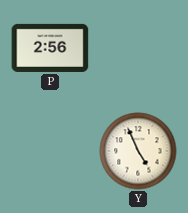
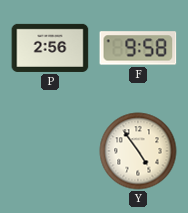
F: none -> 9:58
Y: 4:56 -> 4:54
